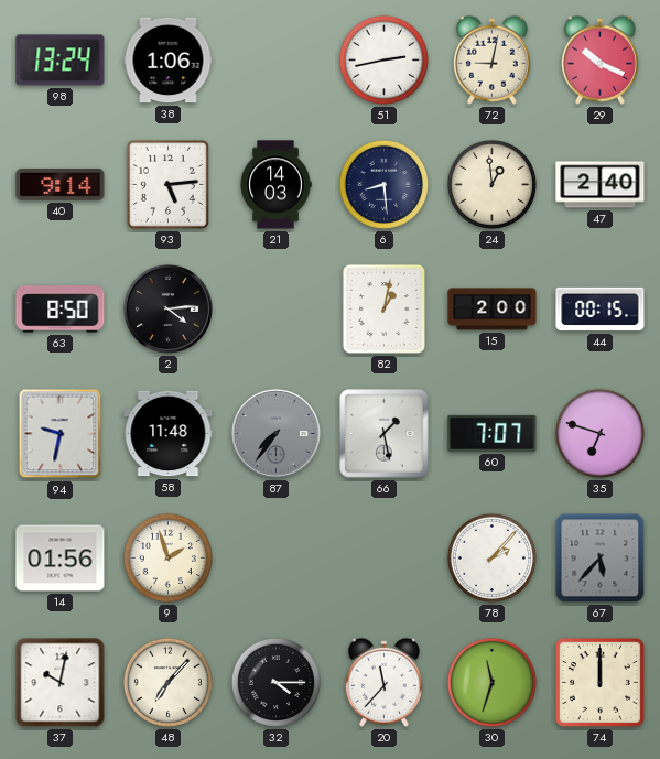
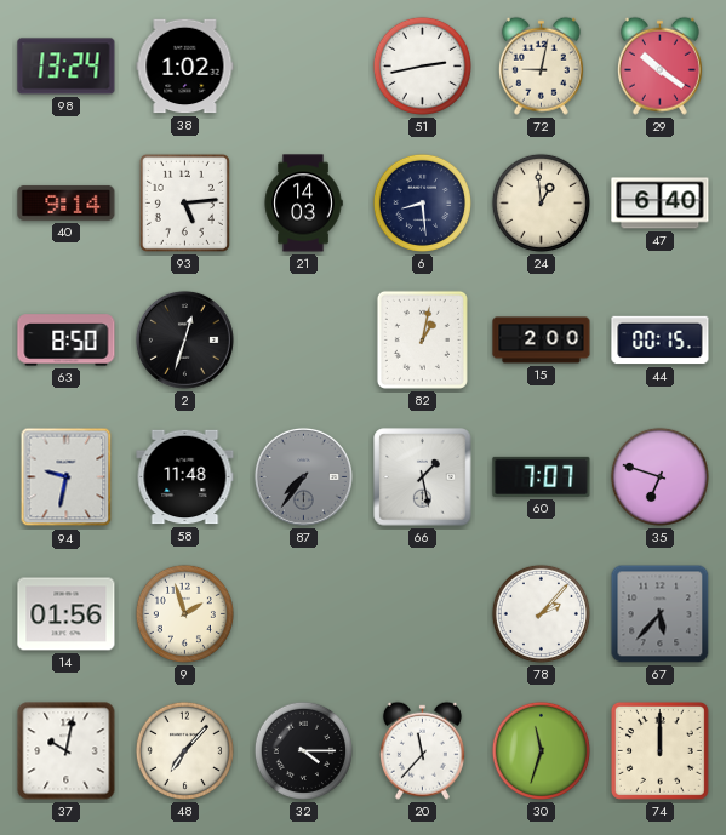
38: 1:06 -> 1:02
29: 10:19 -> 10:21
47: 2:40 -> 6:40
2: 4:14 -> 12:33
